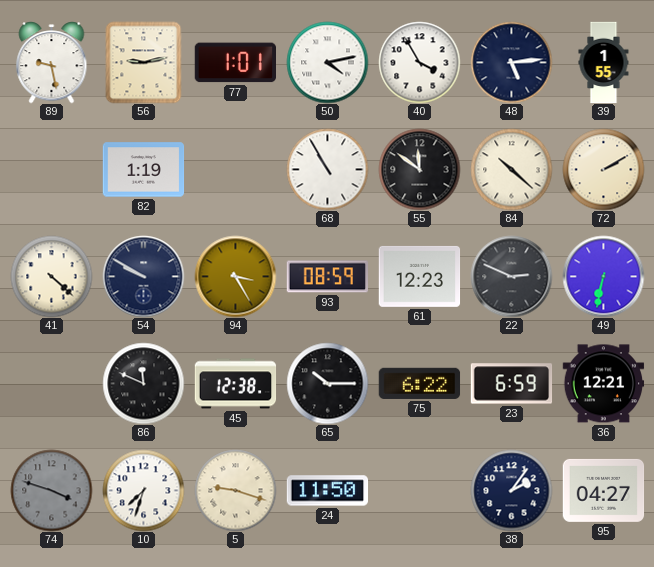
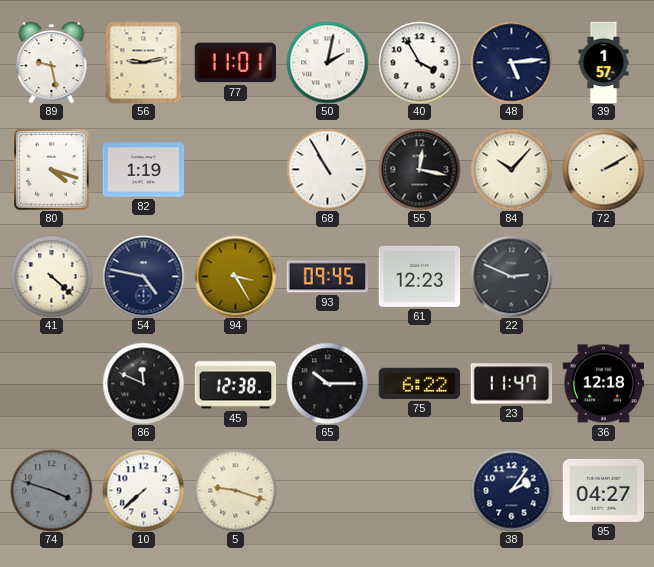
77: 1:01 -> 11:01
50: 4:13 -> 2:02
39: 1:55 -> 1:57
80: none -> 4:18
55: 11:51 -> 12:17
84: 10:22 -> 10:07
54: 9:50 -> 4:47
93: 08:59 -> 09:45
49: 6:32 -> none
23: 6:59 -> 11:47
36: 12:21 -> 12:18
10: 7:33 -> 7:38
24: 11:50 -> none
